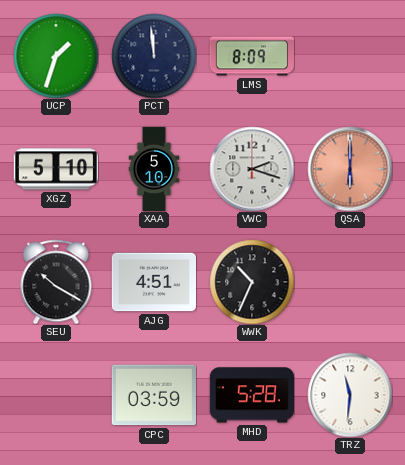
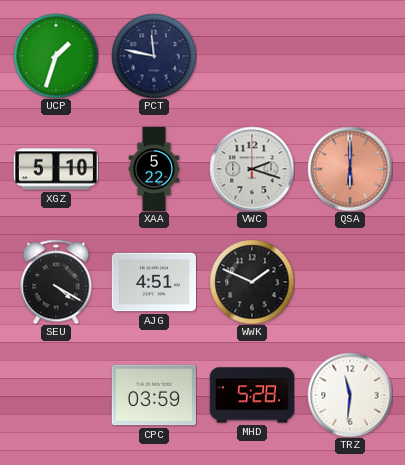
PCT: 11:59 -> 11:47
LMS: 8:09 -> none
XAA: 5:10 -> 5:22
SEU: 10:20 -> 4:20
WWK: 10:34 -> 1:49
